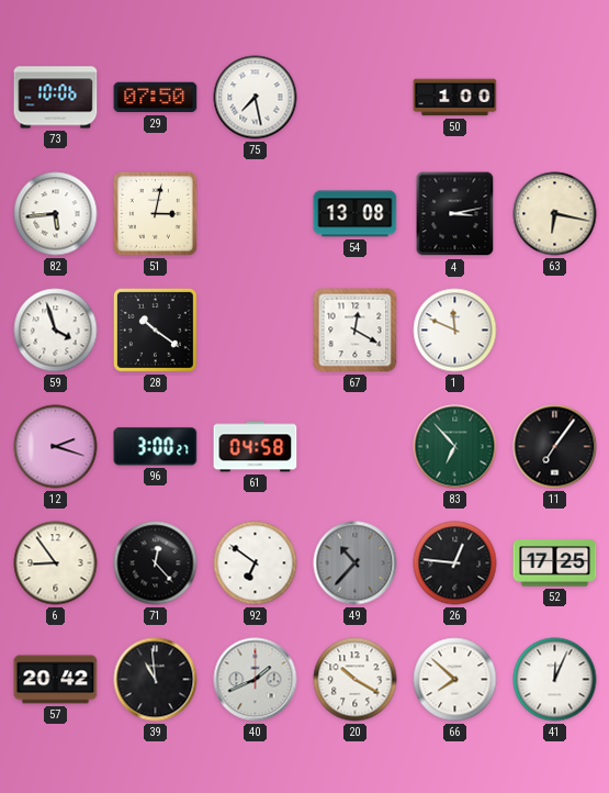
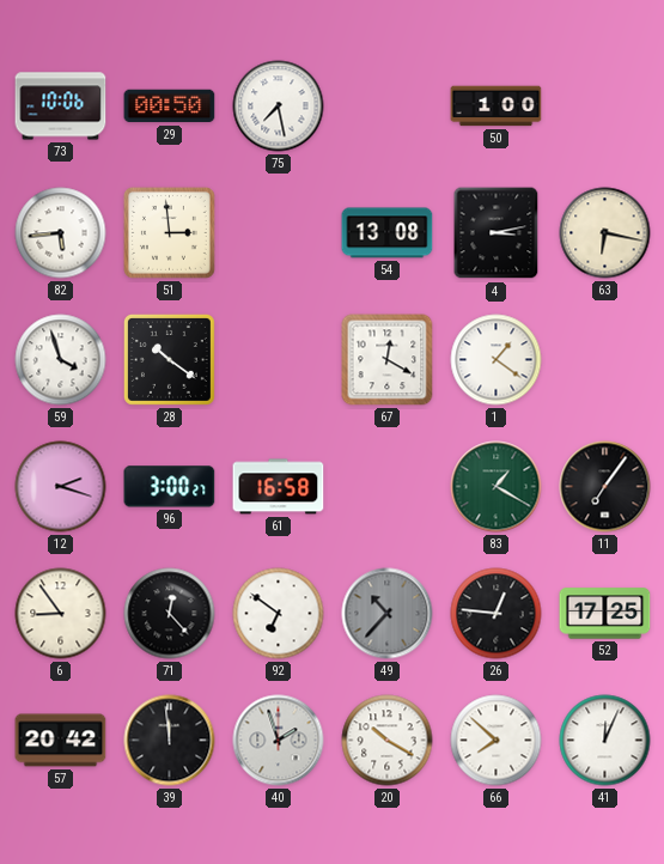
29: 07:50 -> 00:50
51: 3:02 -> 2:59
1: 11:49 -> 1:21
61: 04:58 -> 16:58
83: 6:53 -> 1:20
39: 10:59 -> 11:59
40: 1:41 -> 1:57
